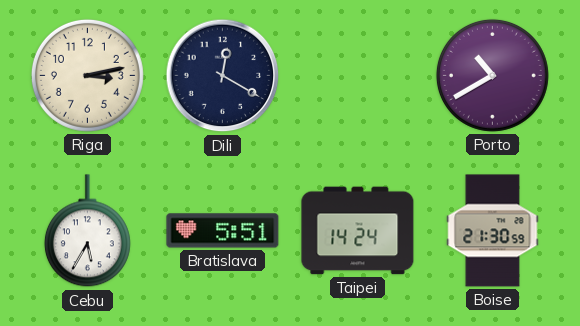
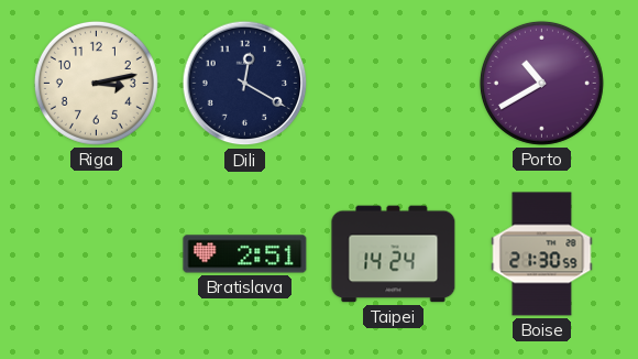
Cebu: 5:35 -> none
Bratislava: 5:51 -> 2:51
